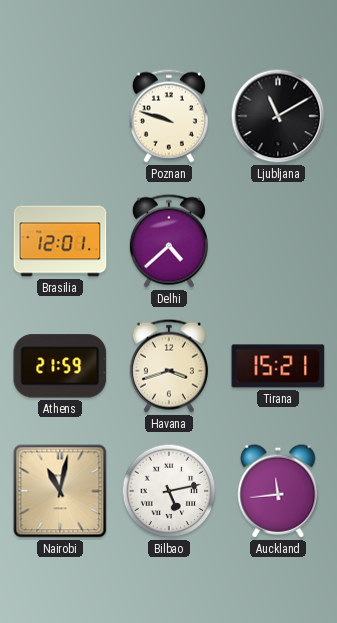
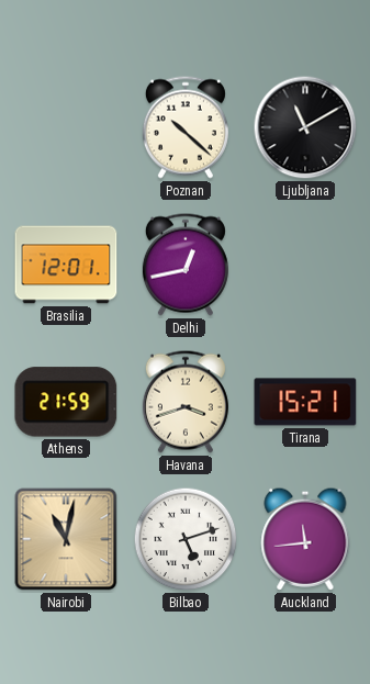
Poznan: 9:48 -> 10:22
Delhi: 4:38 -> 12:43
Bilbao: 5:13 -> 5:12
